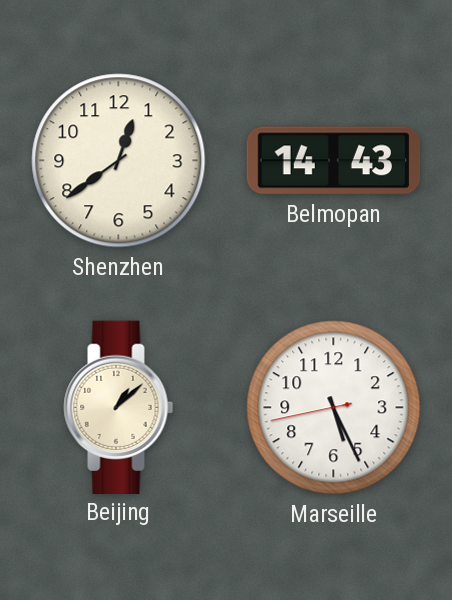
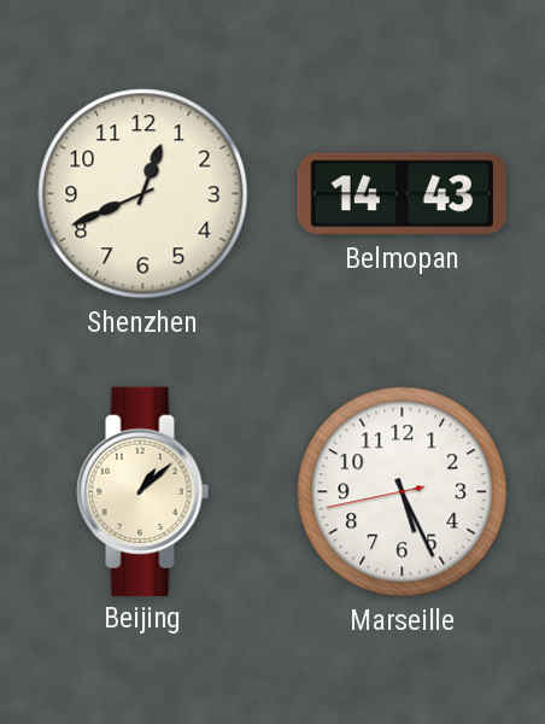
Shenzhen: 12:39 -> 12:41
